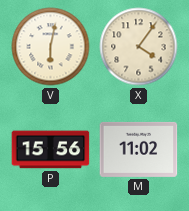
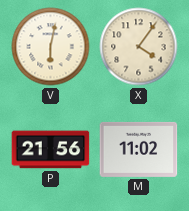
P: 15:56 -> 21:56
